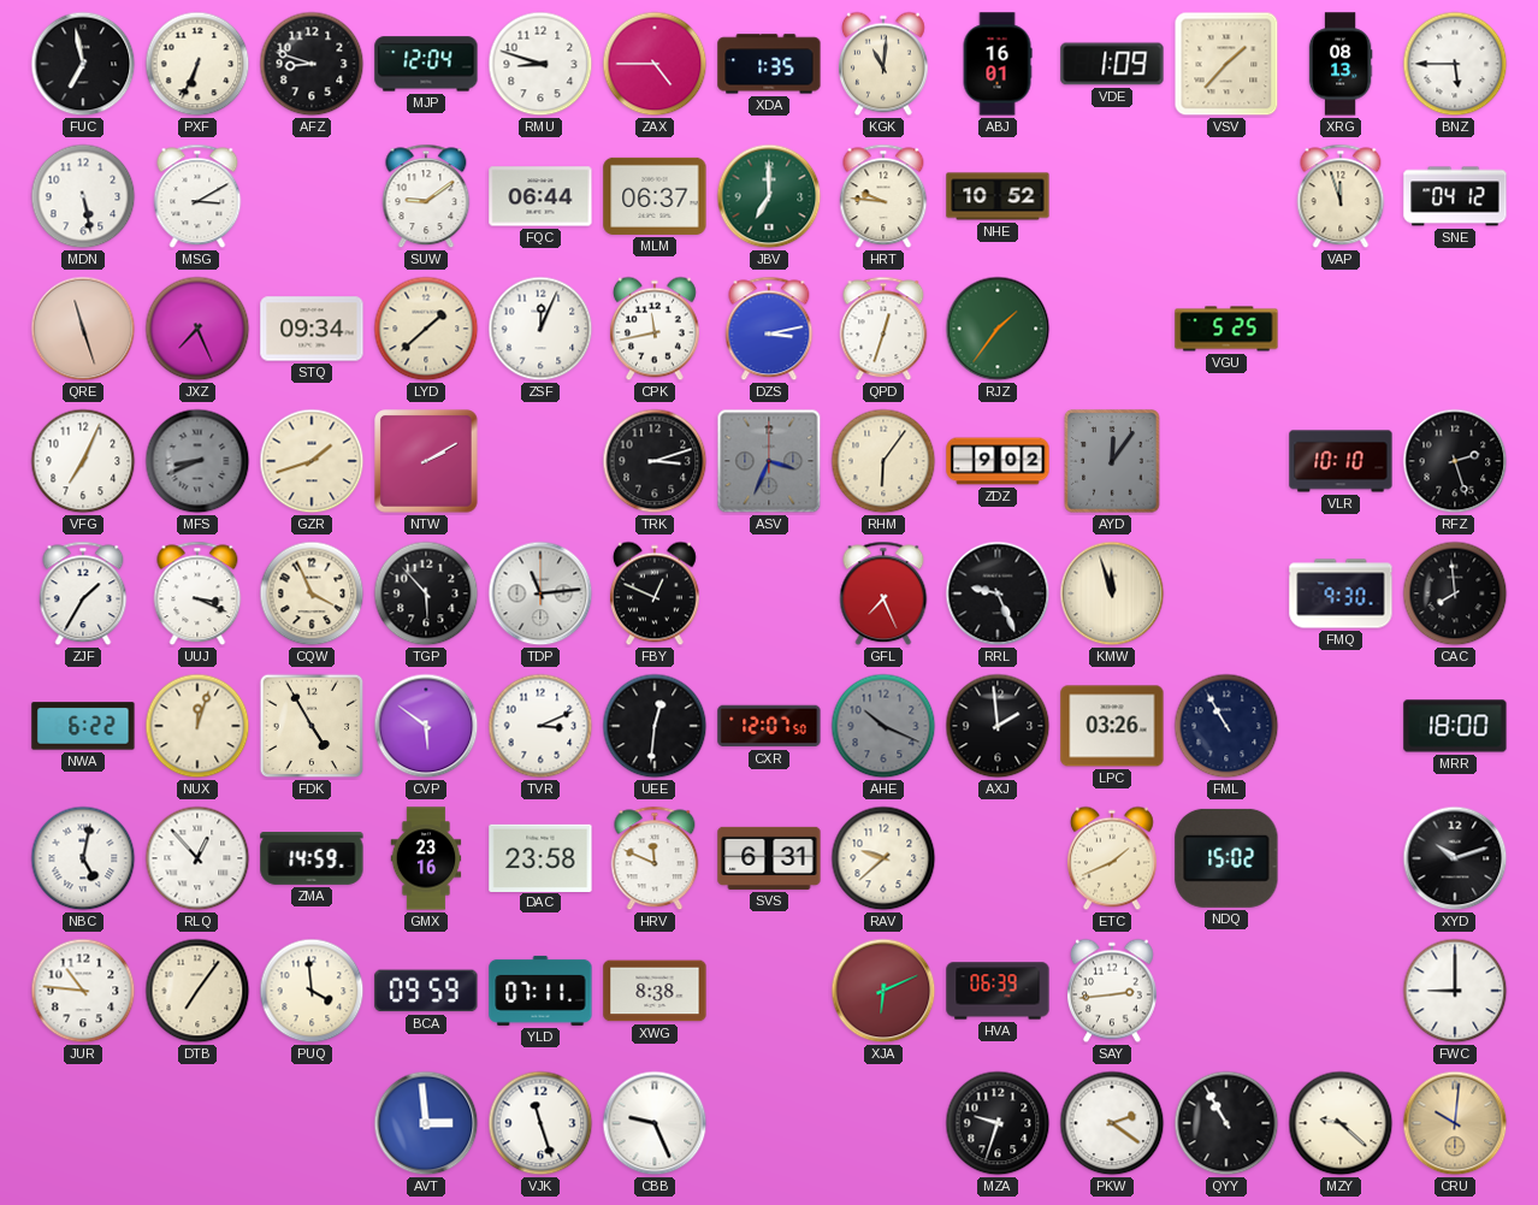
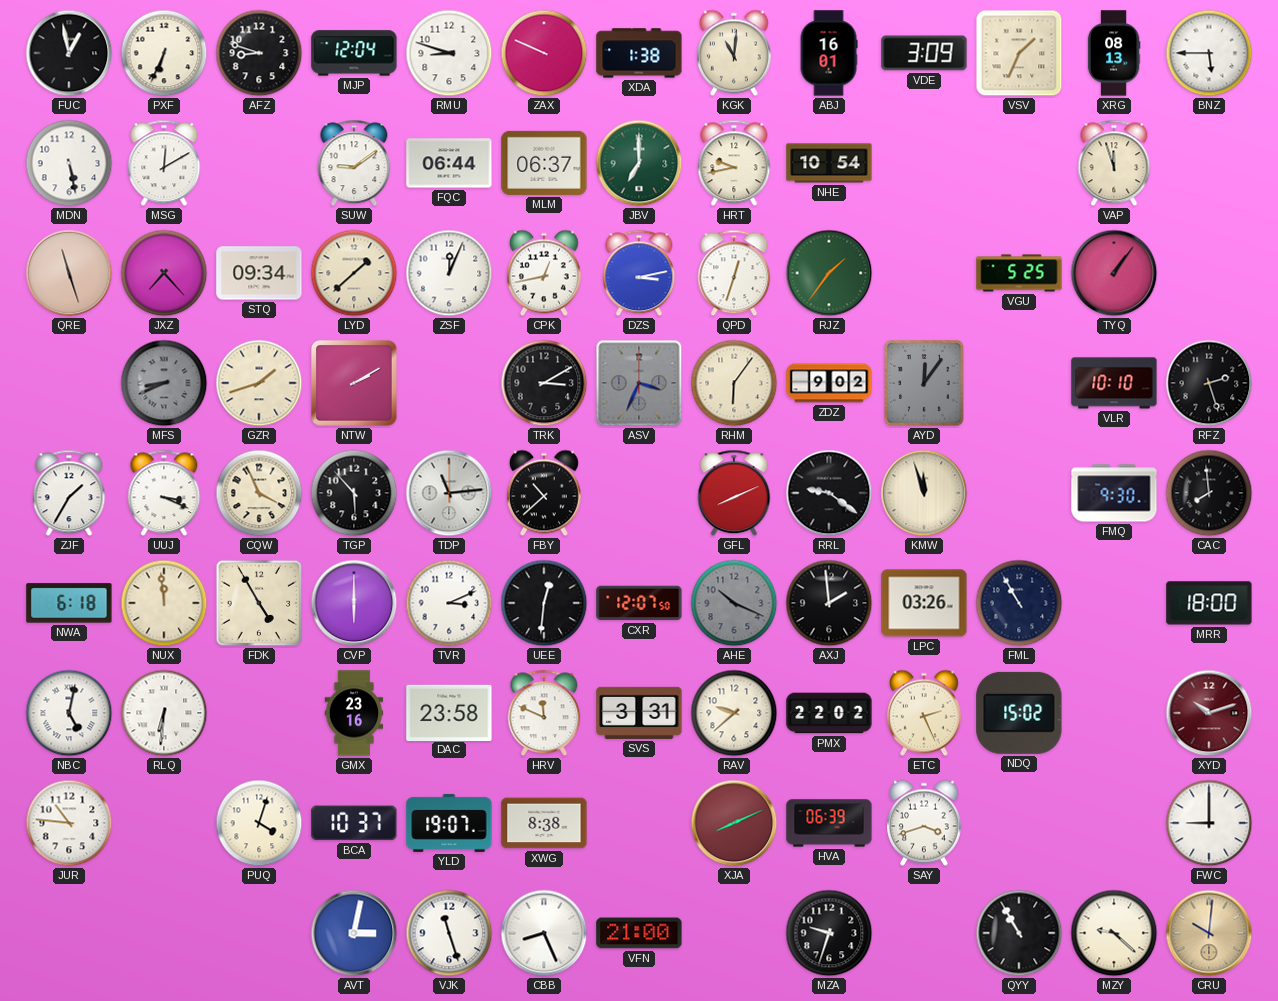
FUC: 6:58 -> 12:58
ZAX: 4:45 -> 9:49
XDA: 1:35 -> 1:38
VDE: 1:09 -> 3:09
VSV: 1:37 -> 1:34
MSG: 3:10 -> 12:10
HRT: 9:46 -> 9:43
NHE: 10:52 -> 10:54
SNE: 04:12 -> none
JXZ: 7:26 -> 7:23
CPK: 11:43 -> 12:43
TYQ: none -> 1:06
VFG: 7:04 -> none
TRK: 3:12 -> 3:10
FBY: 12:49 -> 10:38
GFL: 7:26 -> 8:11
RRL: 9:26 -> 9:21
NWA: 6:22 -> 6:18
NUX: 12:03 -> 11:59
CVP: 5:51 -> 6:00
RLQ: 12:53 -> 6:31
ZMA: 14:59 -> none
SVS: 6:31 -> 3:31
PMX: none -> 22:02
ETC: 1:41 -> 2:26
XYD dial: black -> burgundy
DTB: 7:06 -> none
PUQ: 3:59 -> 4:03
BCA: 09:59 -> 10:37
YLD: 07:11 -> 19:07
XJA: 6:11 -> 8:11
SAY: 2:44 -> 3:42
AVT: 2:59 -> 3:02
CBB: 9:26 -> 8:26
VFN: none -> 21:00
PKW: 2:21 -> none
